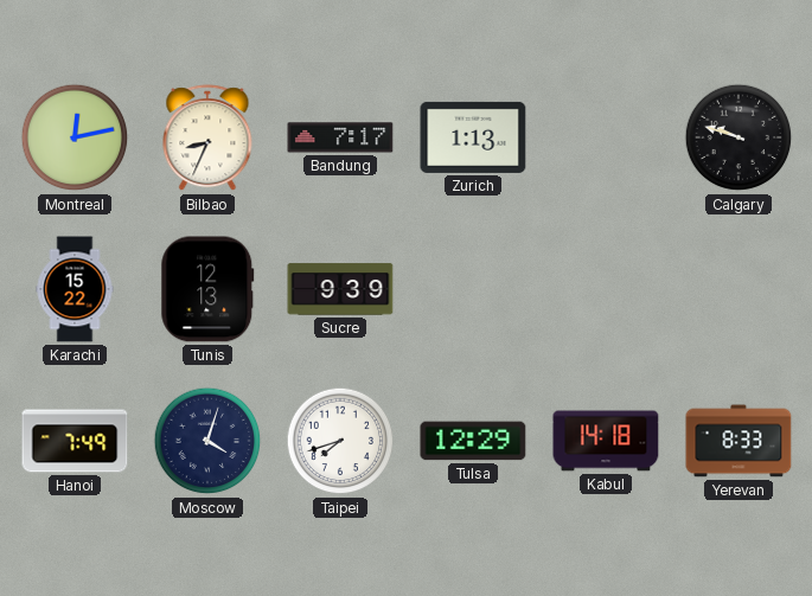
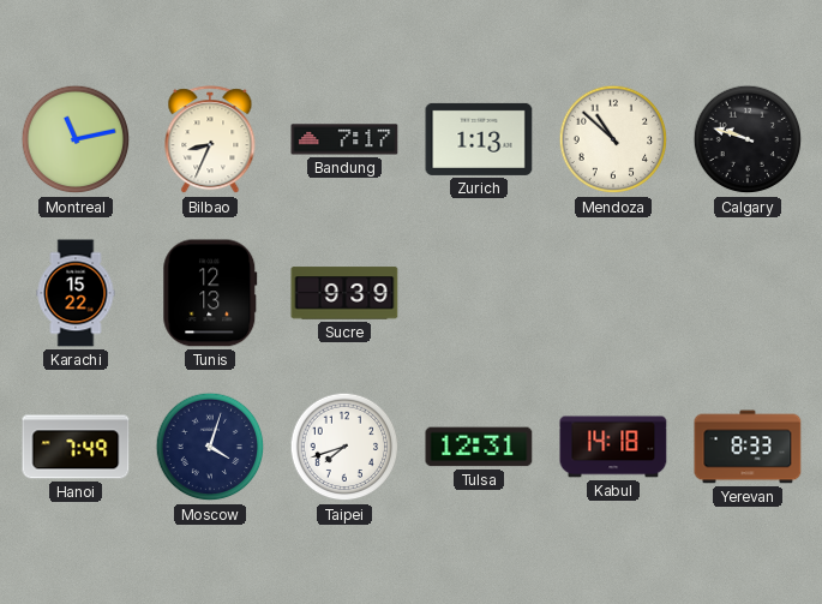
Montreal: 12:13 -> 11:13
Mendoza: none -> 10:52
Tulsa: 12:29 -> 12:31
